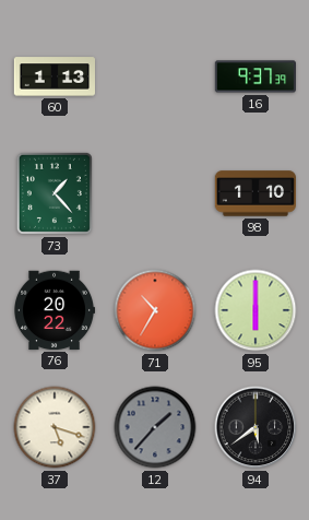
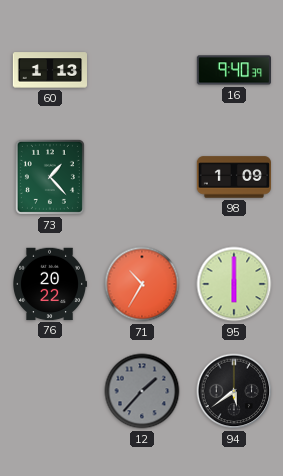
16: 9:37 -> 9:40
98: 1:10 -> 1:09
37: 5:18 -> none
